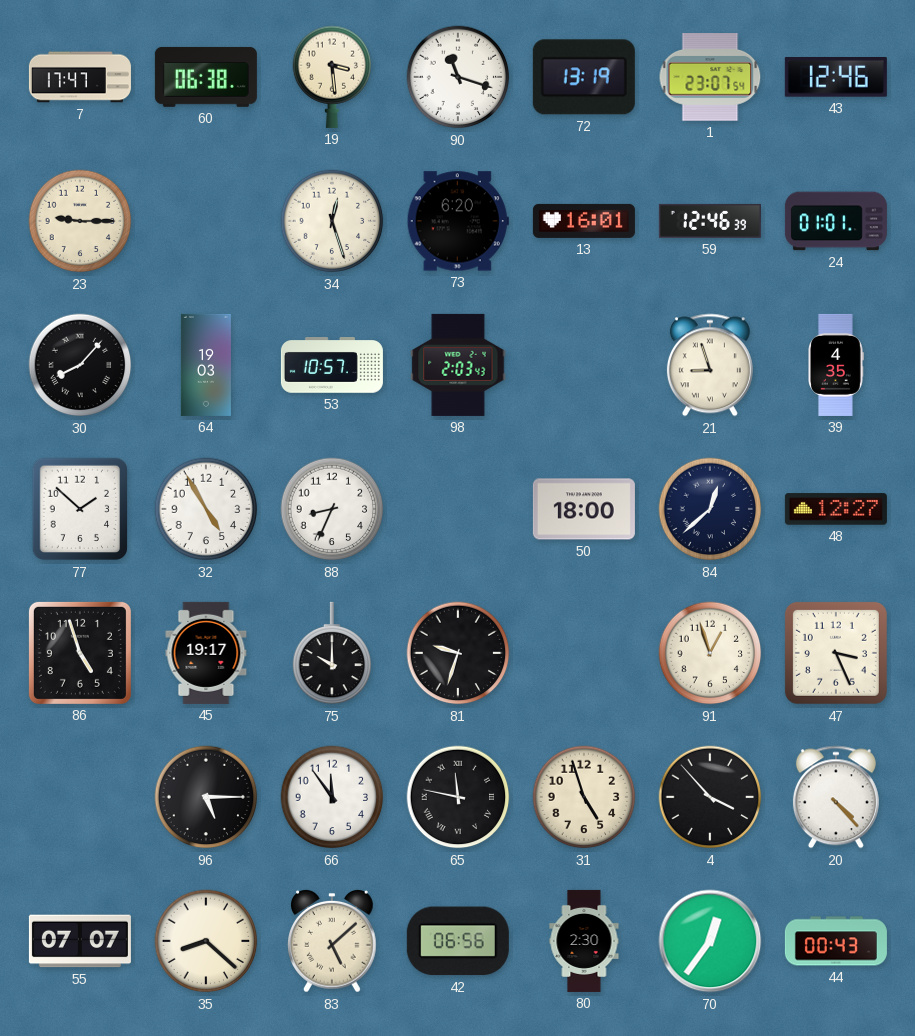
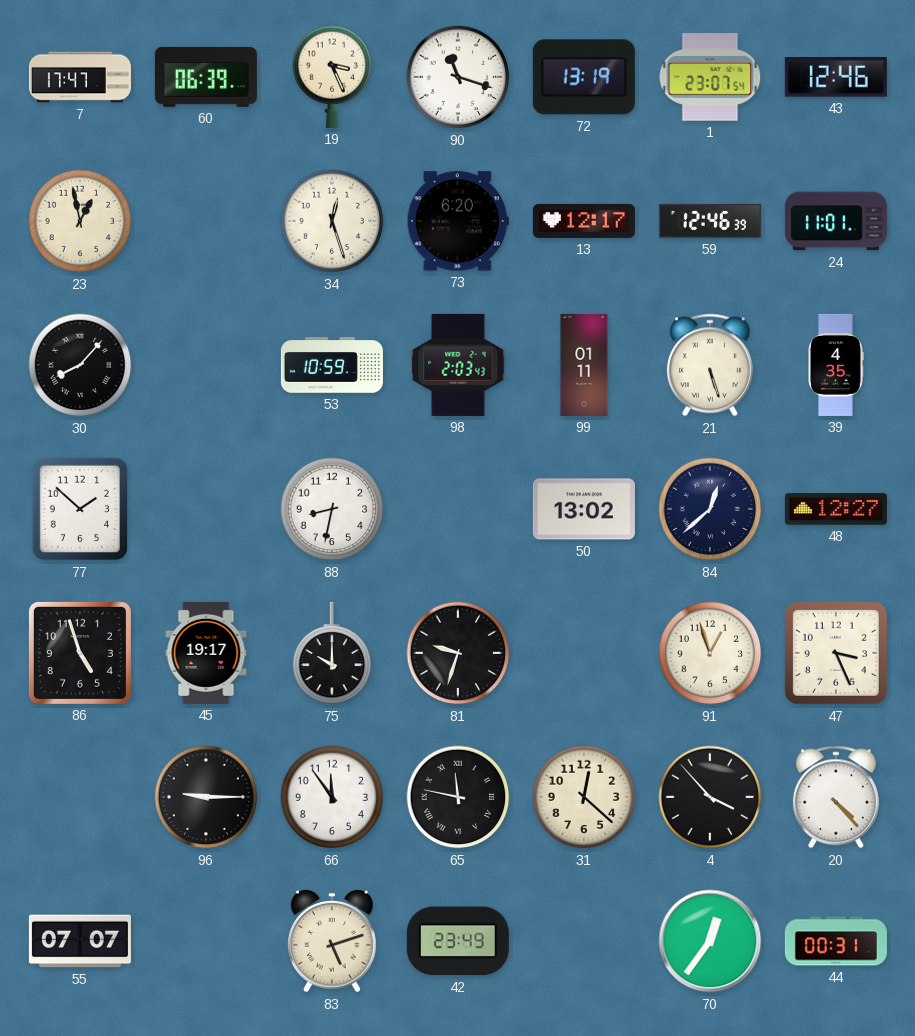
60: 06:38 -> 06:39
19: 3:29 -> 3:26
23: 9:15 -> 12:58
13: 16:01 -> 12:17
24: 01:01 -> 11:01
64: 19:03 -> none
53: 10:57 -> 10:59
99: none -> 01:11
21: 8:57 -> 5:27
32: 4:55 -> none
88: 8:34 -> 8:32
50: 18:00 -> 13:02
96: 5:15 -> 9:15
31: 4:57 -> 12:22
35: 8:22 -> none
83: 5:08 -> 5:12
42: 06:56 -> 23:49
80: 2:30 -> none
44: 00:43 -> 00:31
